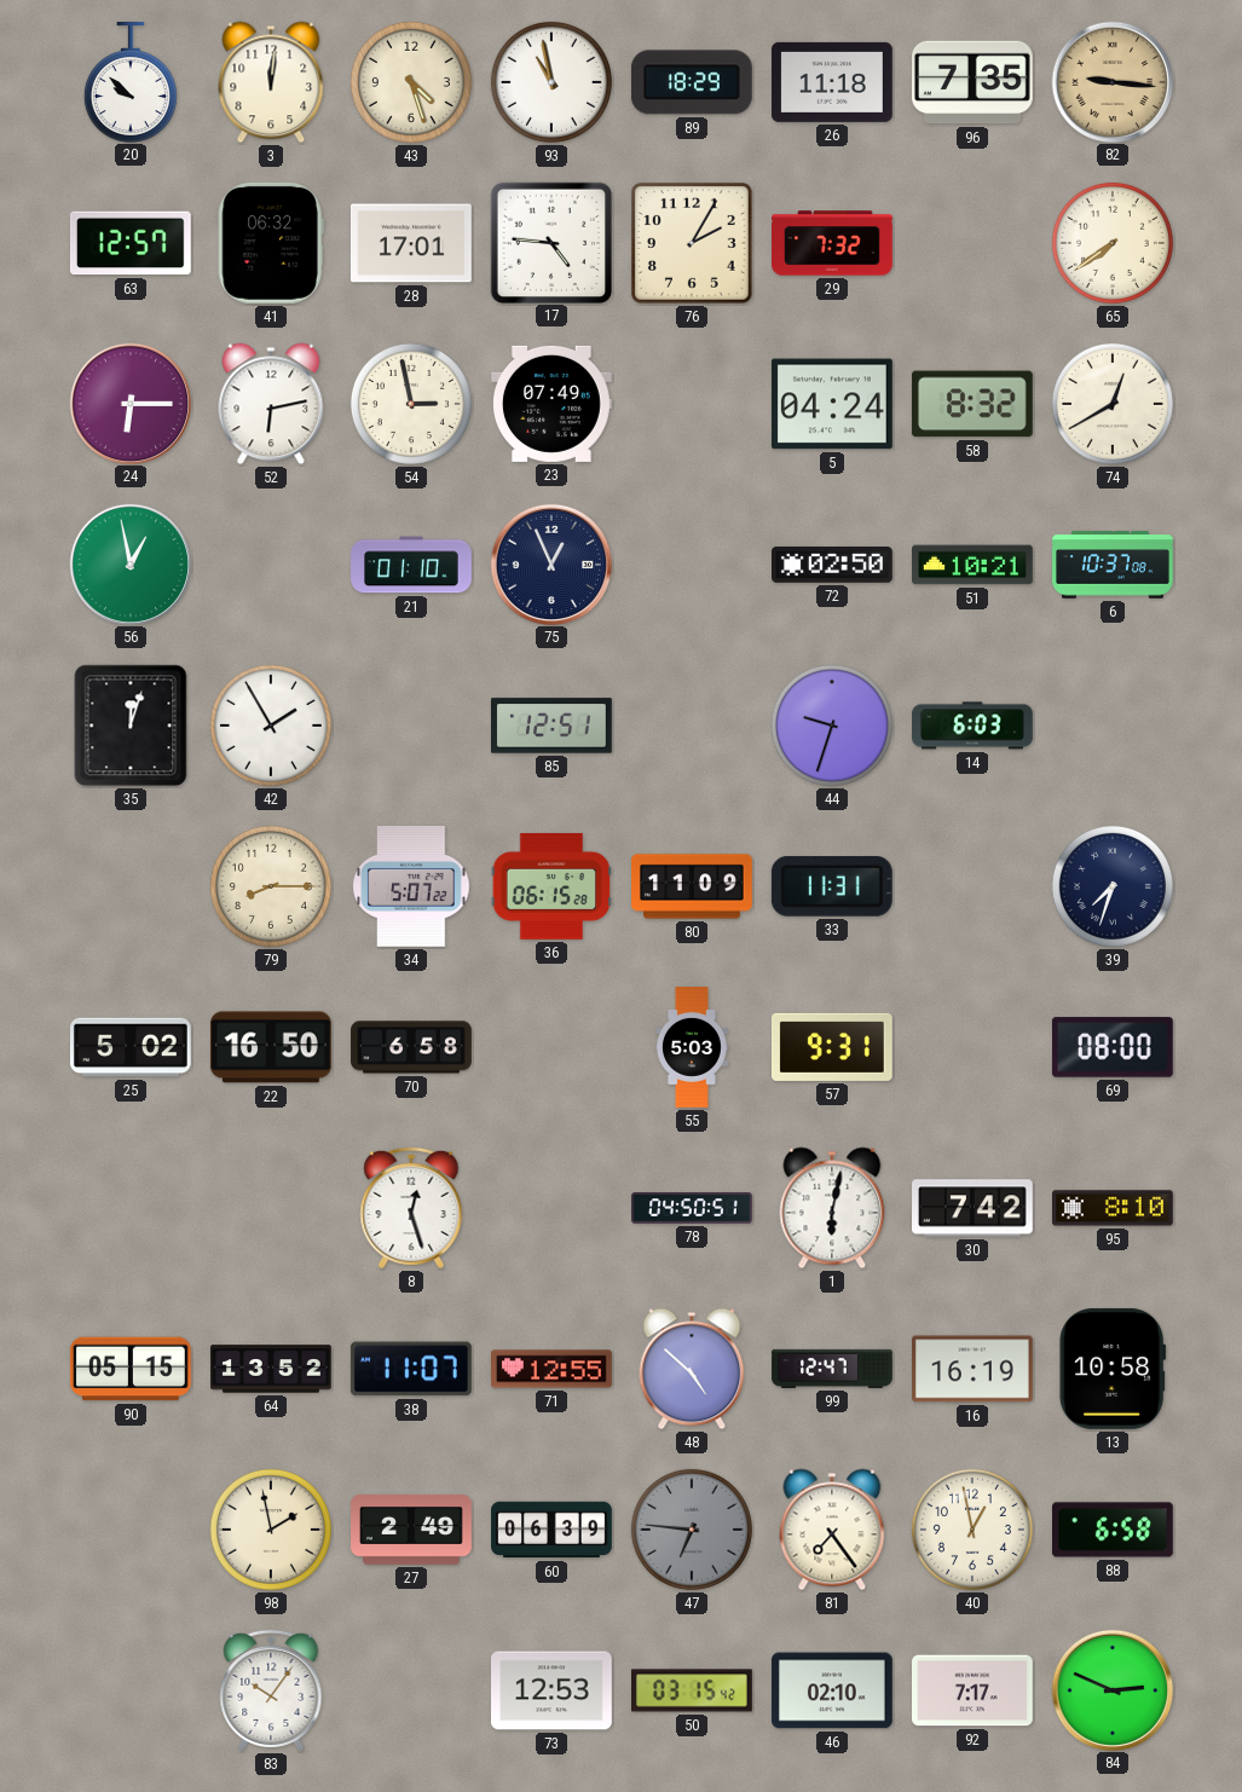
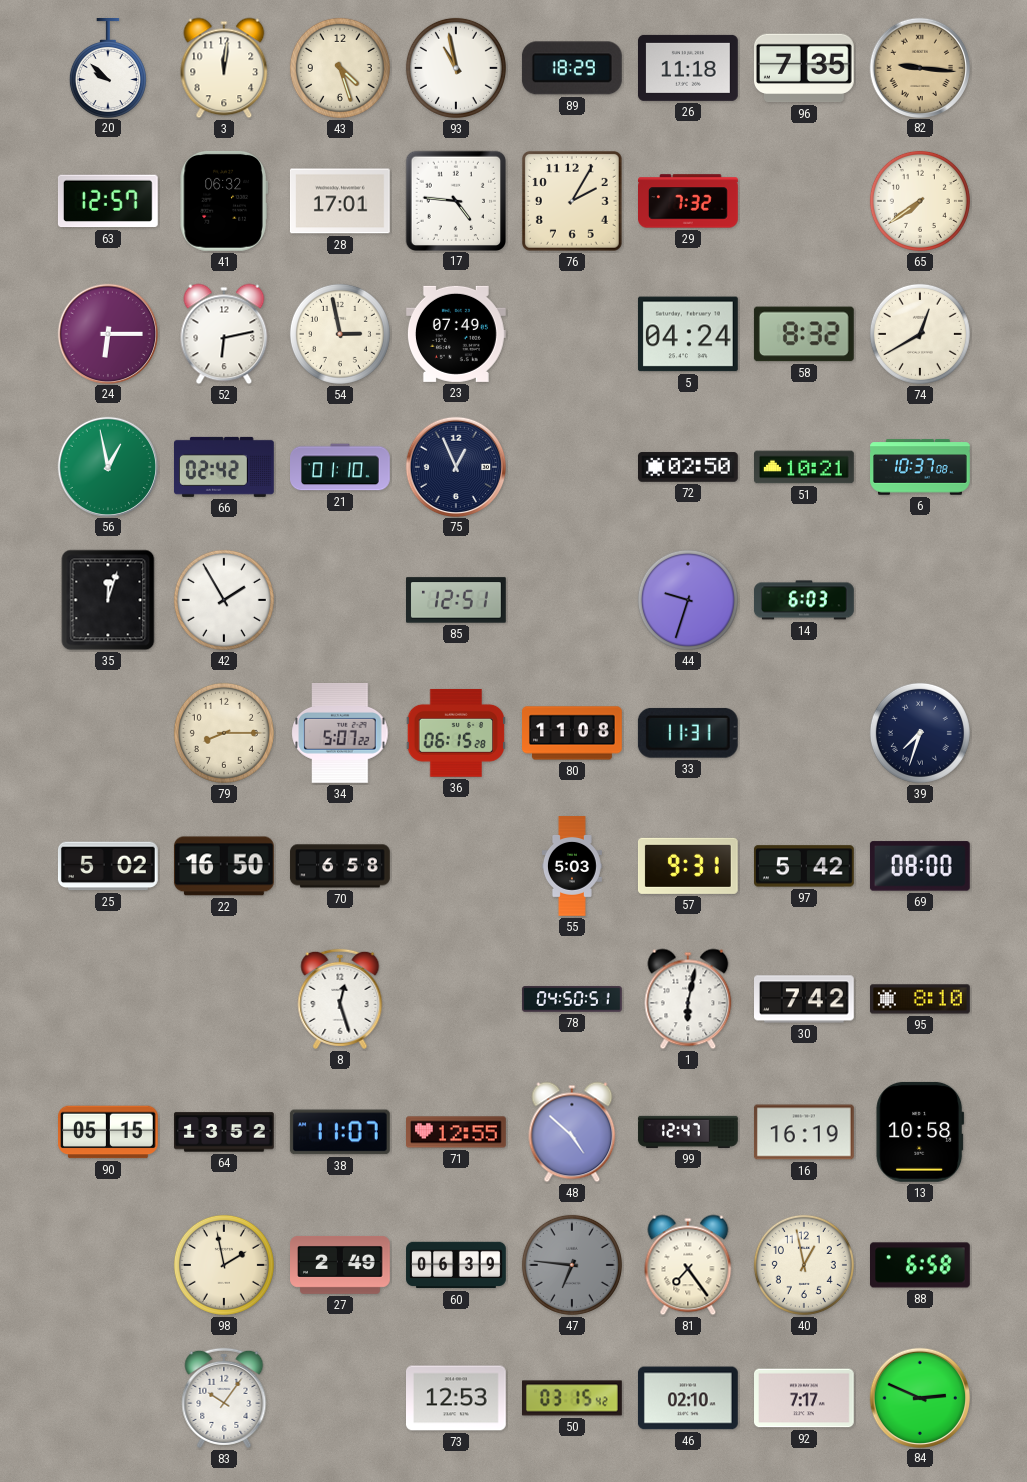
66: none -> 02:42
80: 11:09 -> 11:08
97: none -> 5:42
